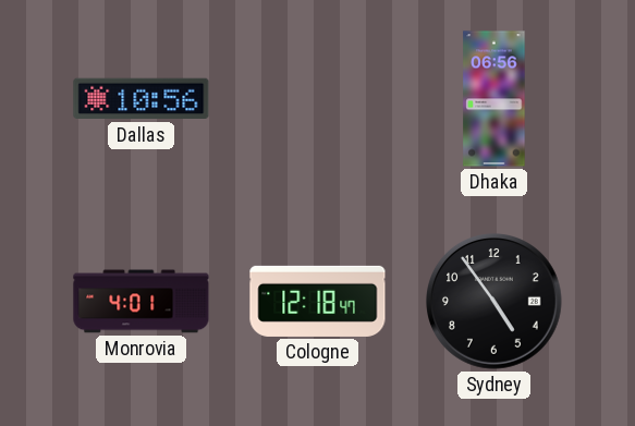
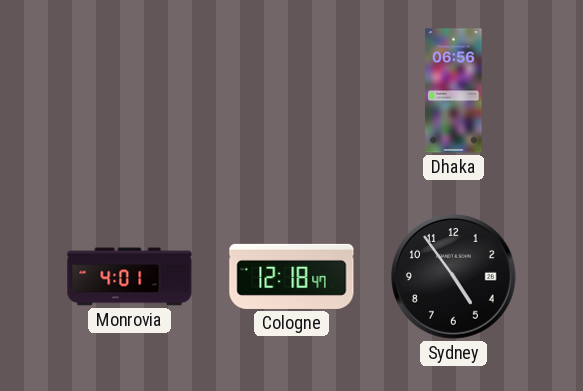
Dallas: 10:56 -> none
